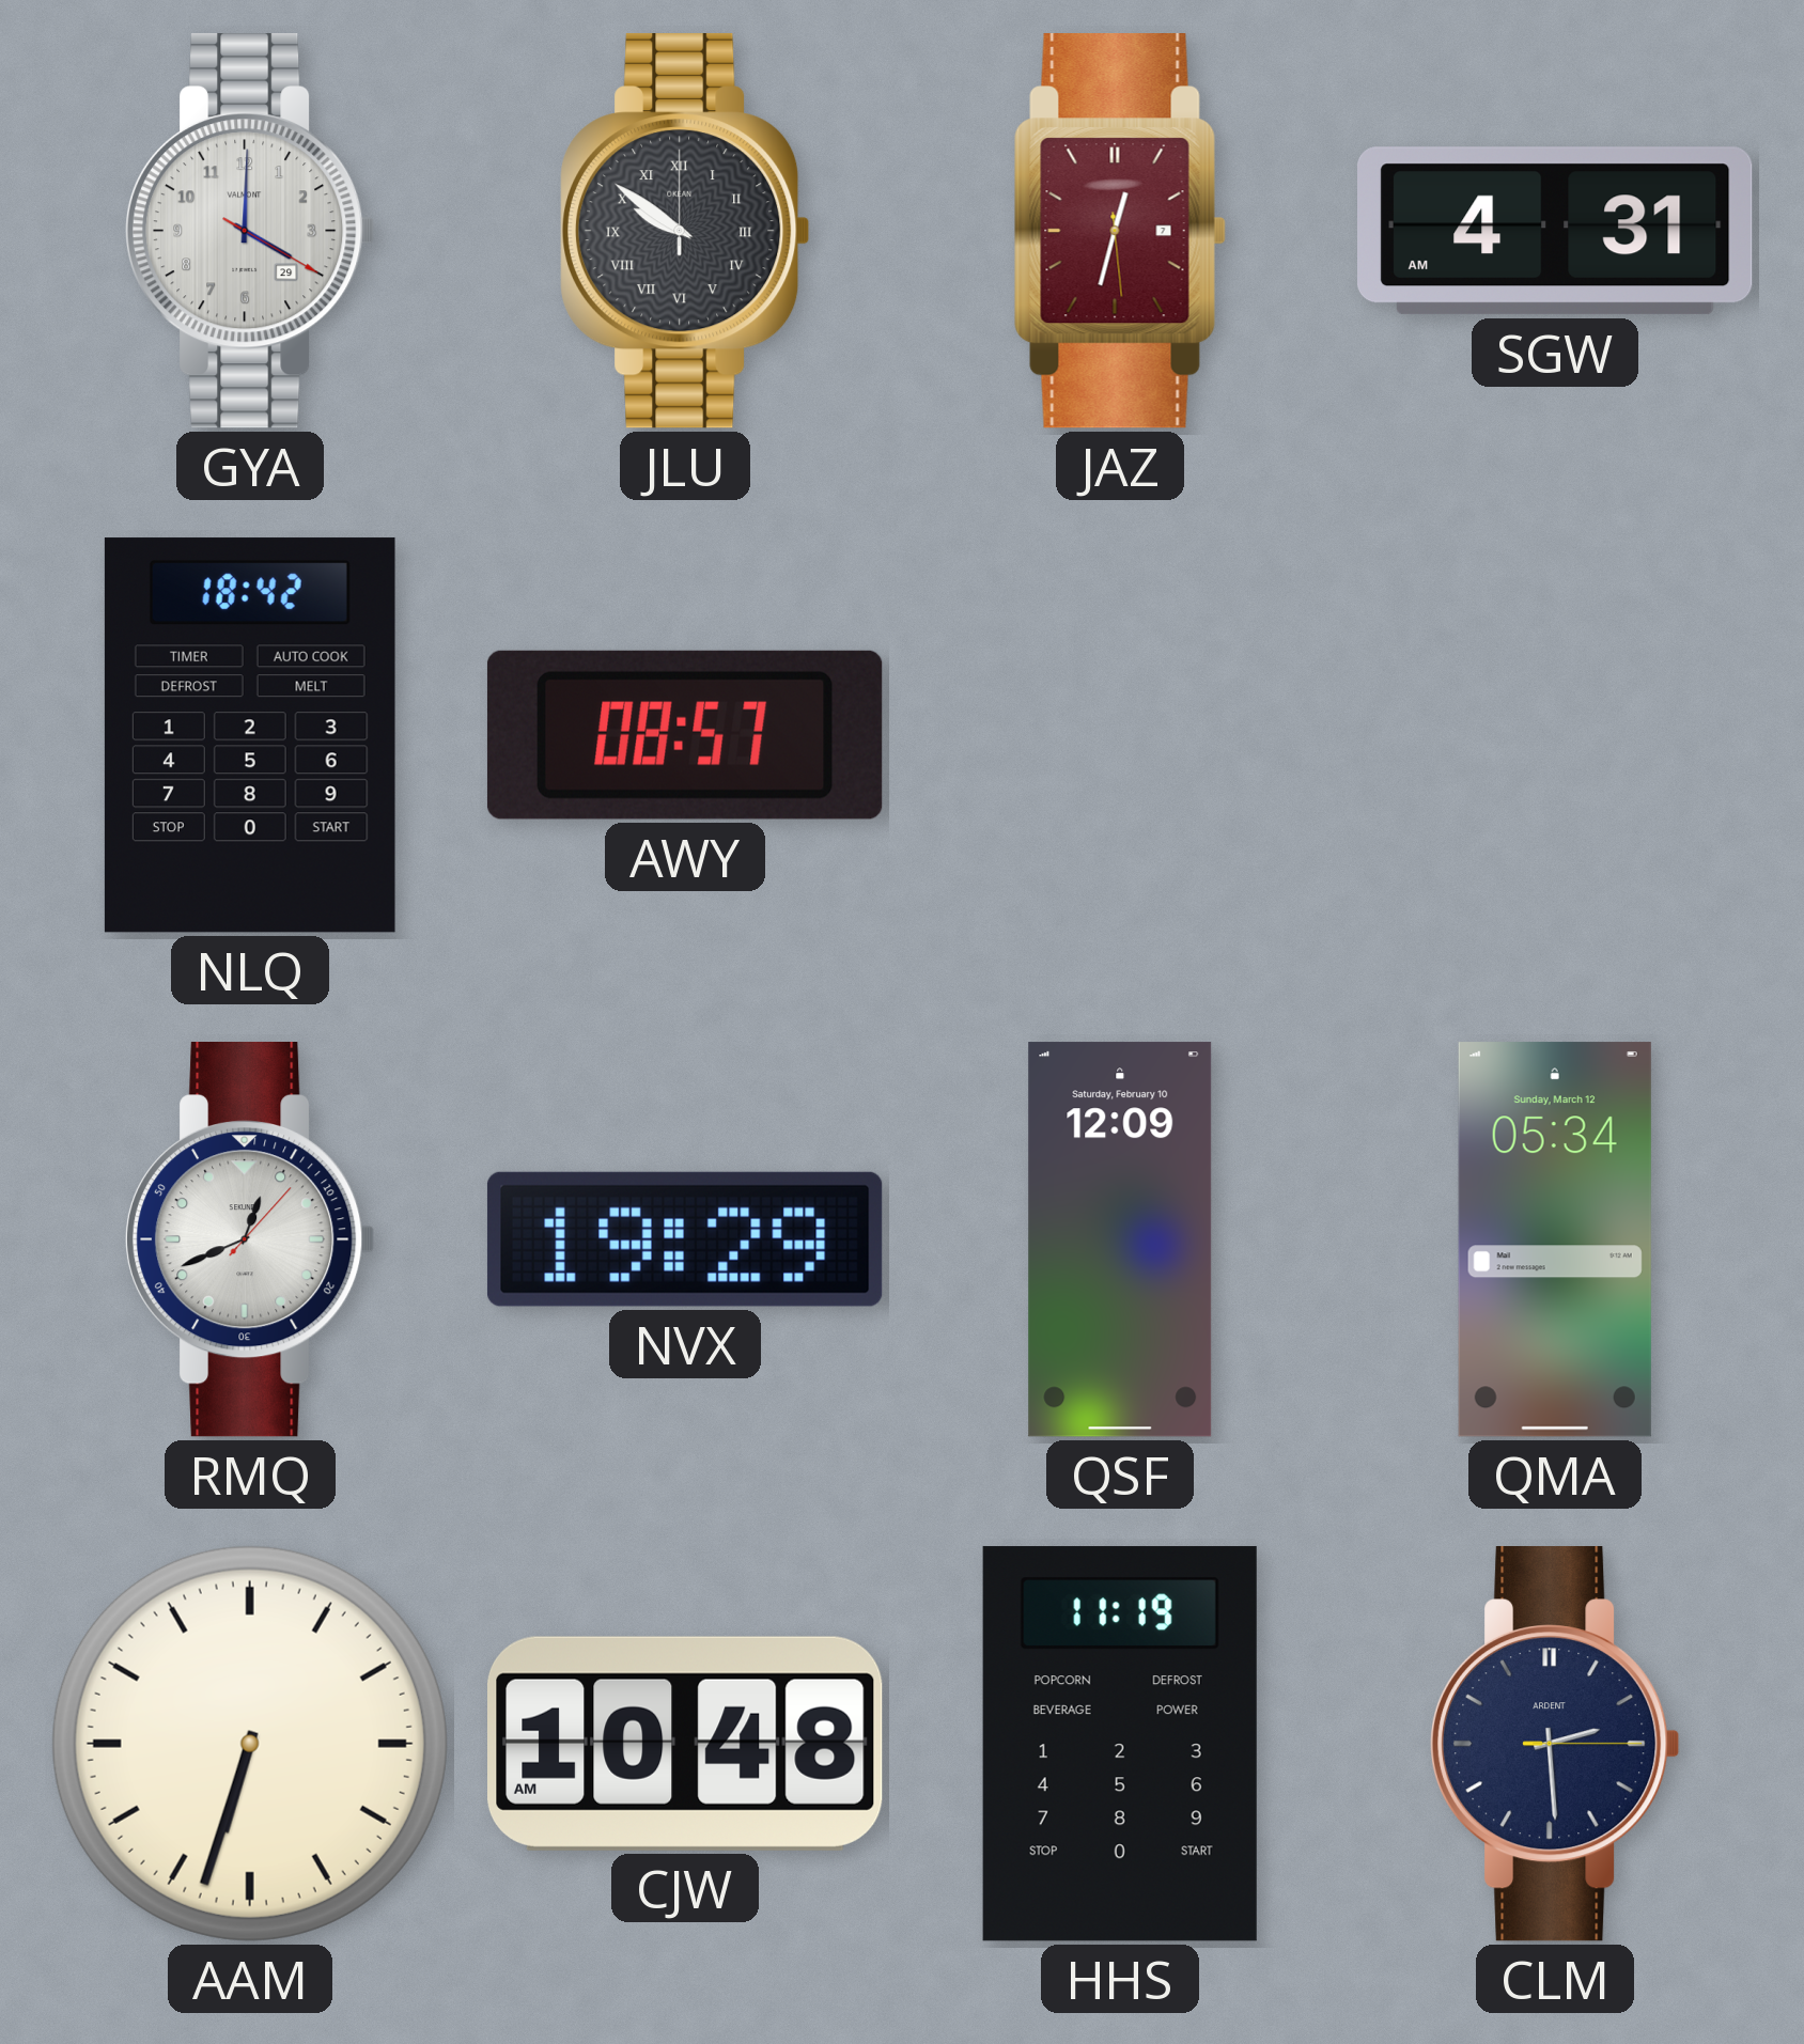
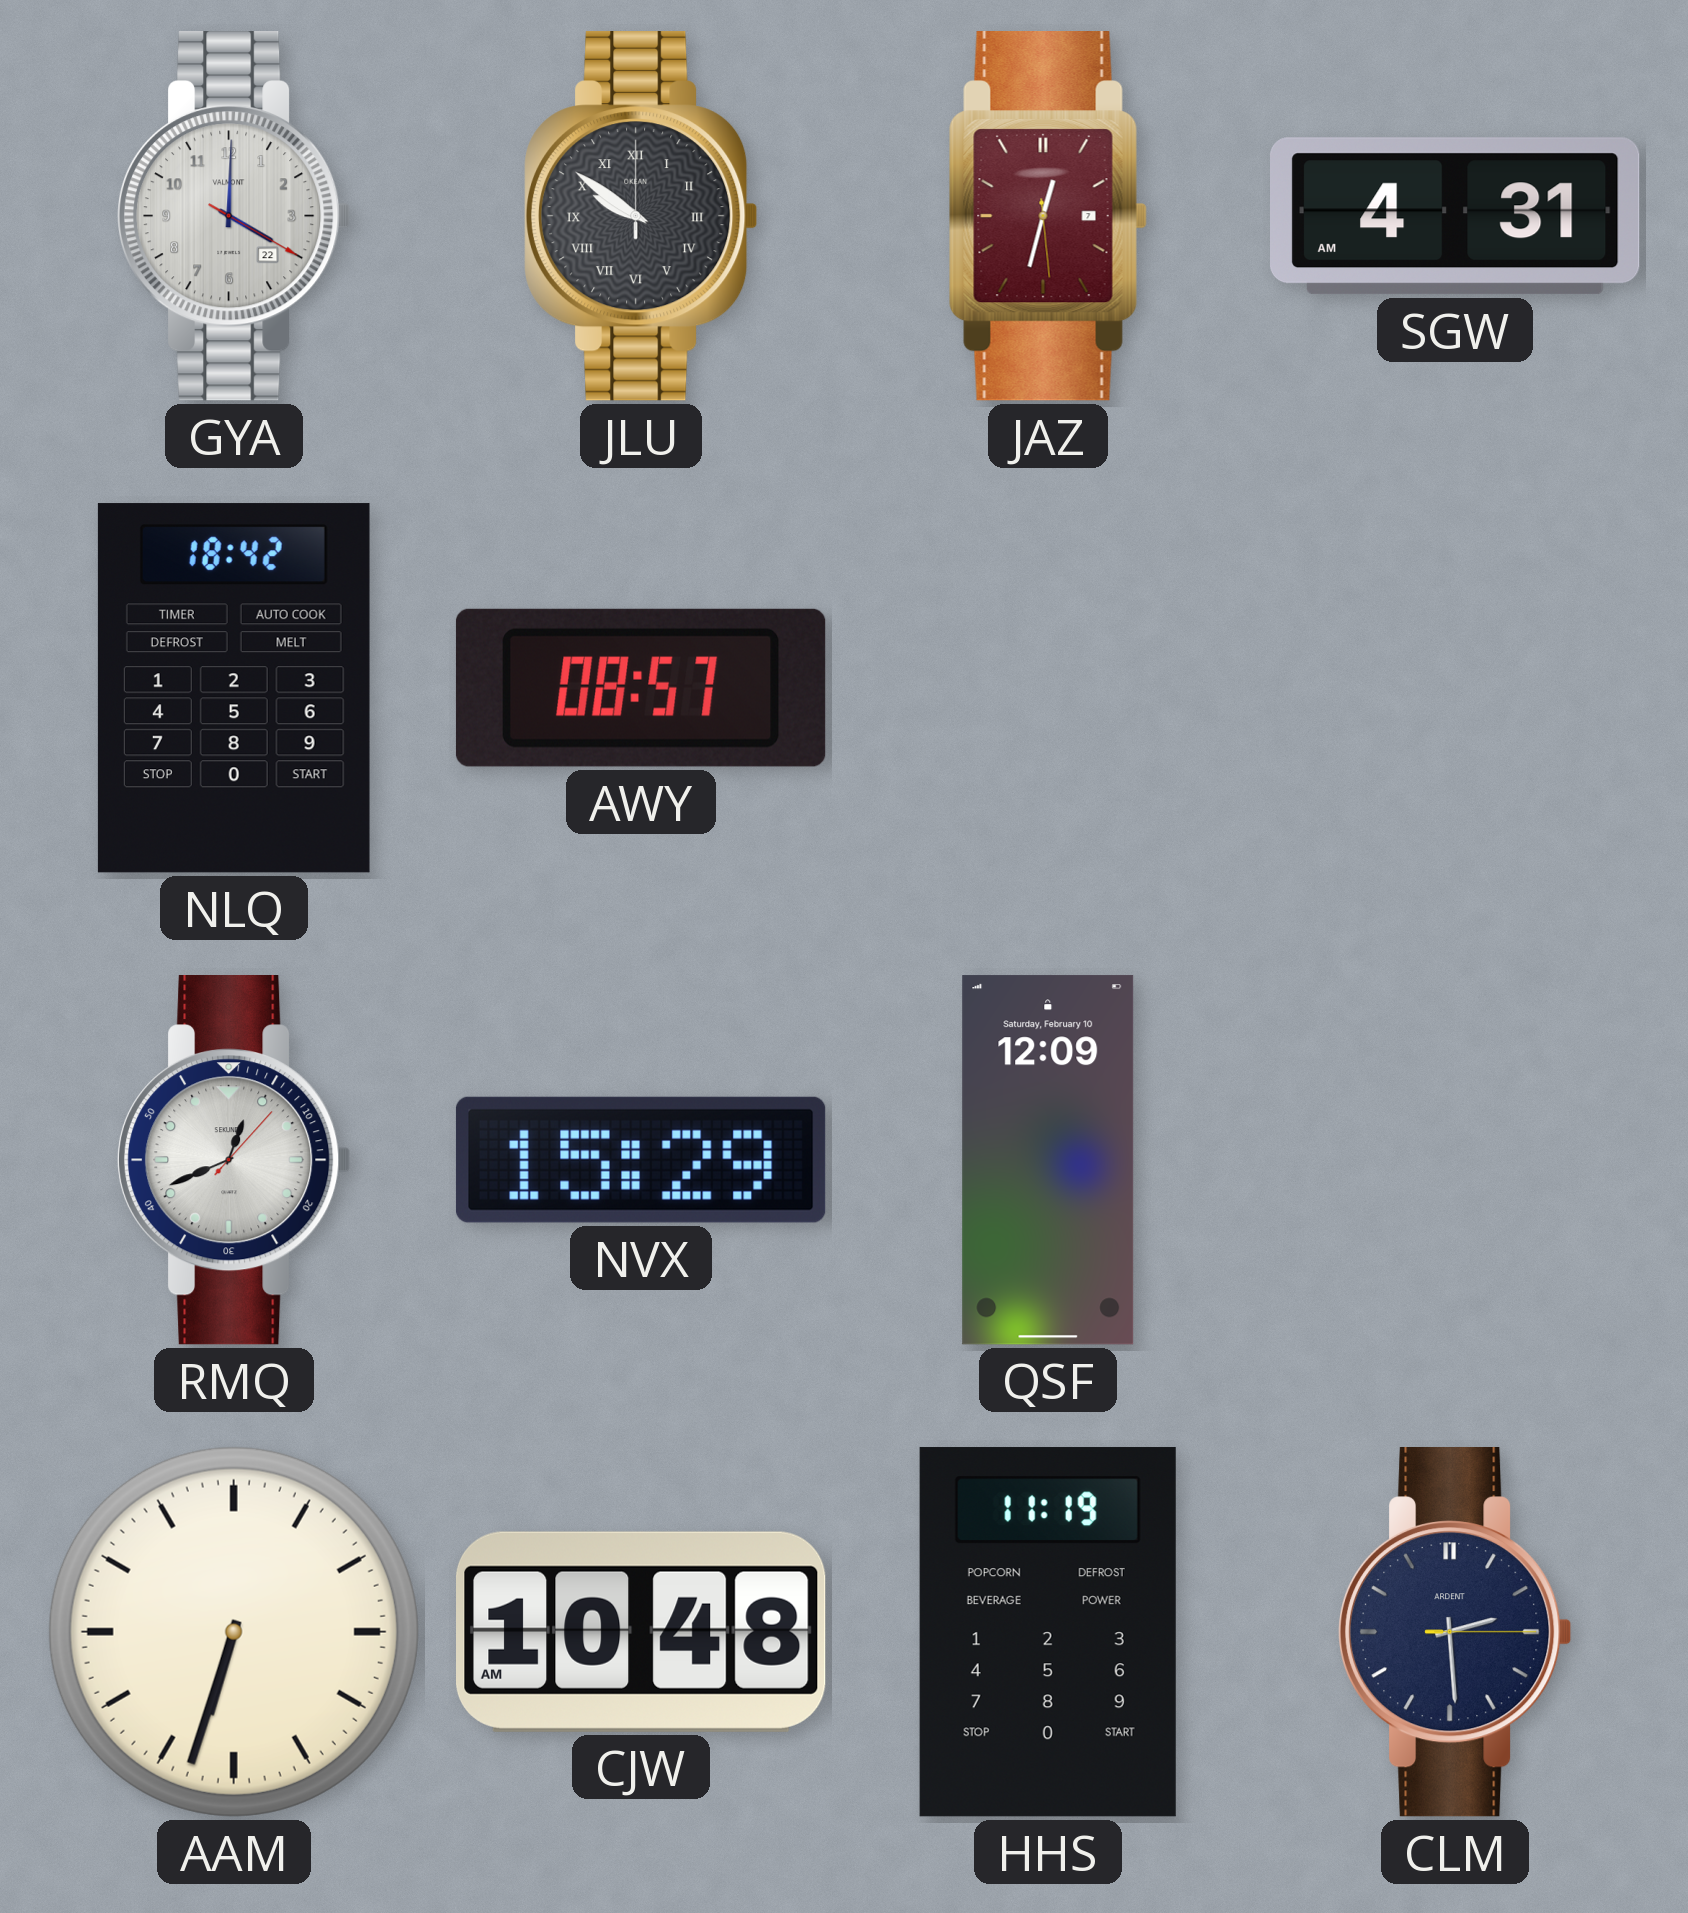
GYA date: 29 -> 22
NVX: 19:29 -> 15:29
QMA: 05:34 -> none
